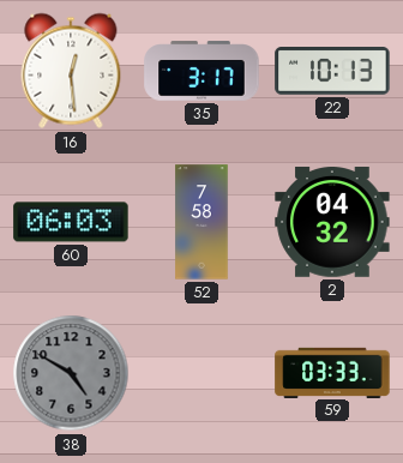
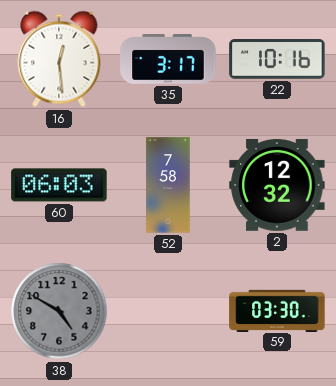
22: 10:13 -> 10:16
2: 04:32 -> 12:32
59: 03:33 -> 03:30
